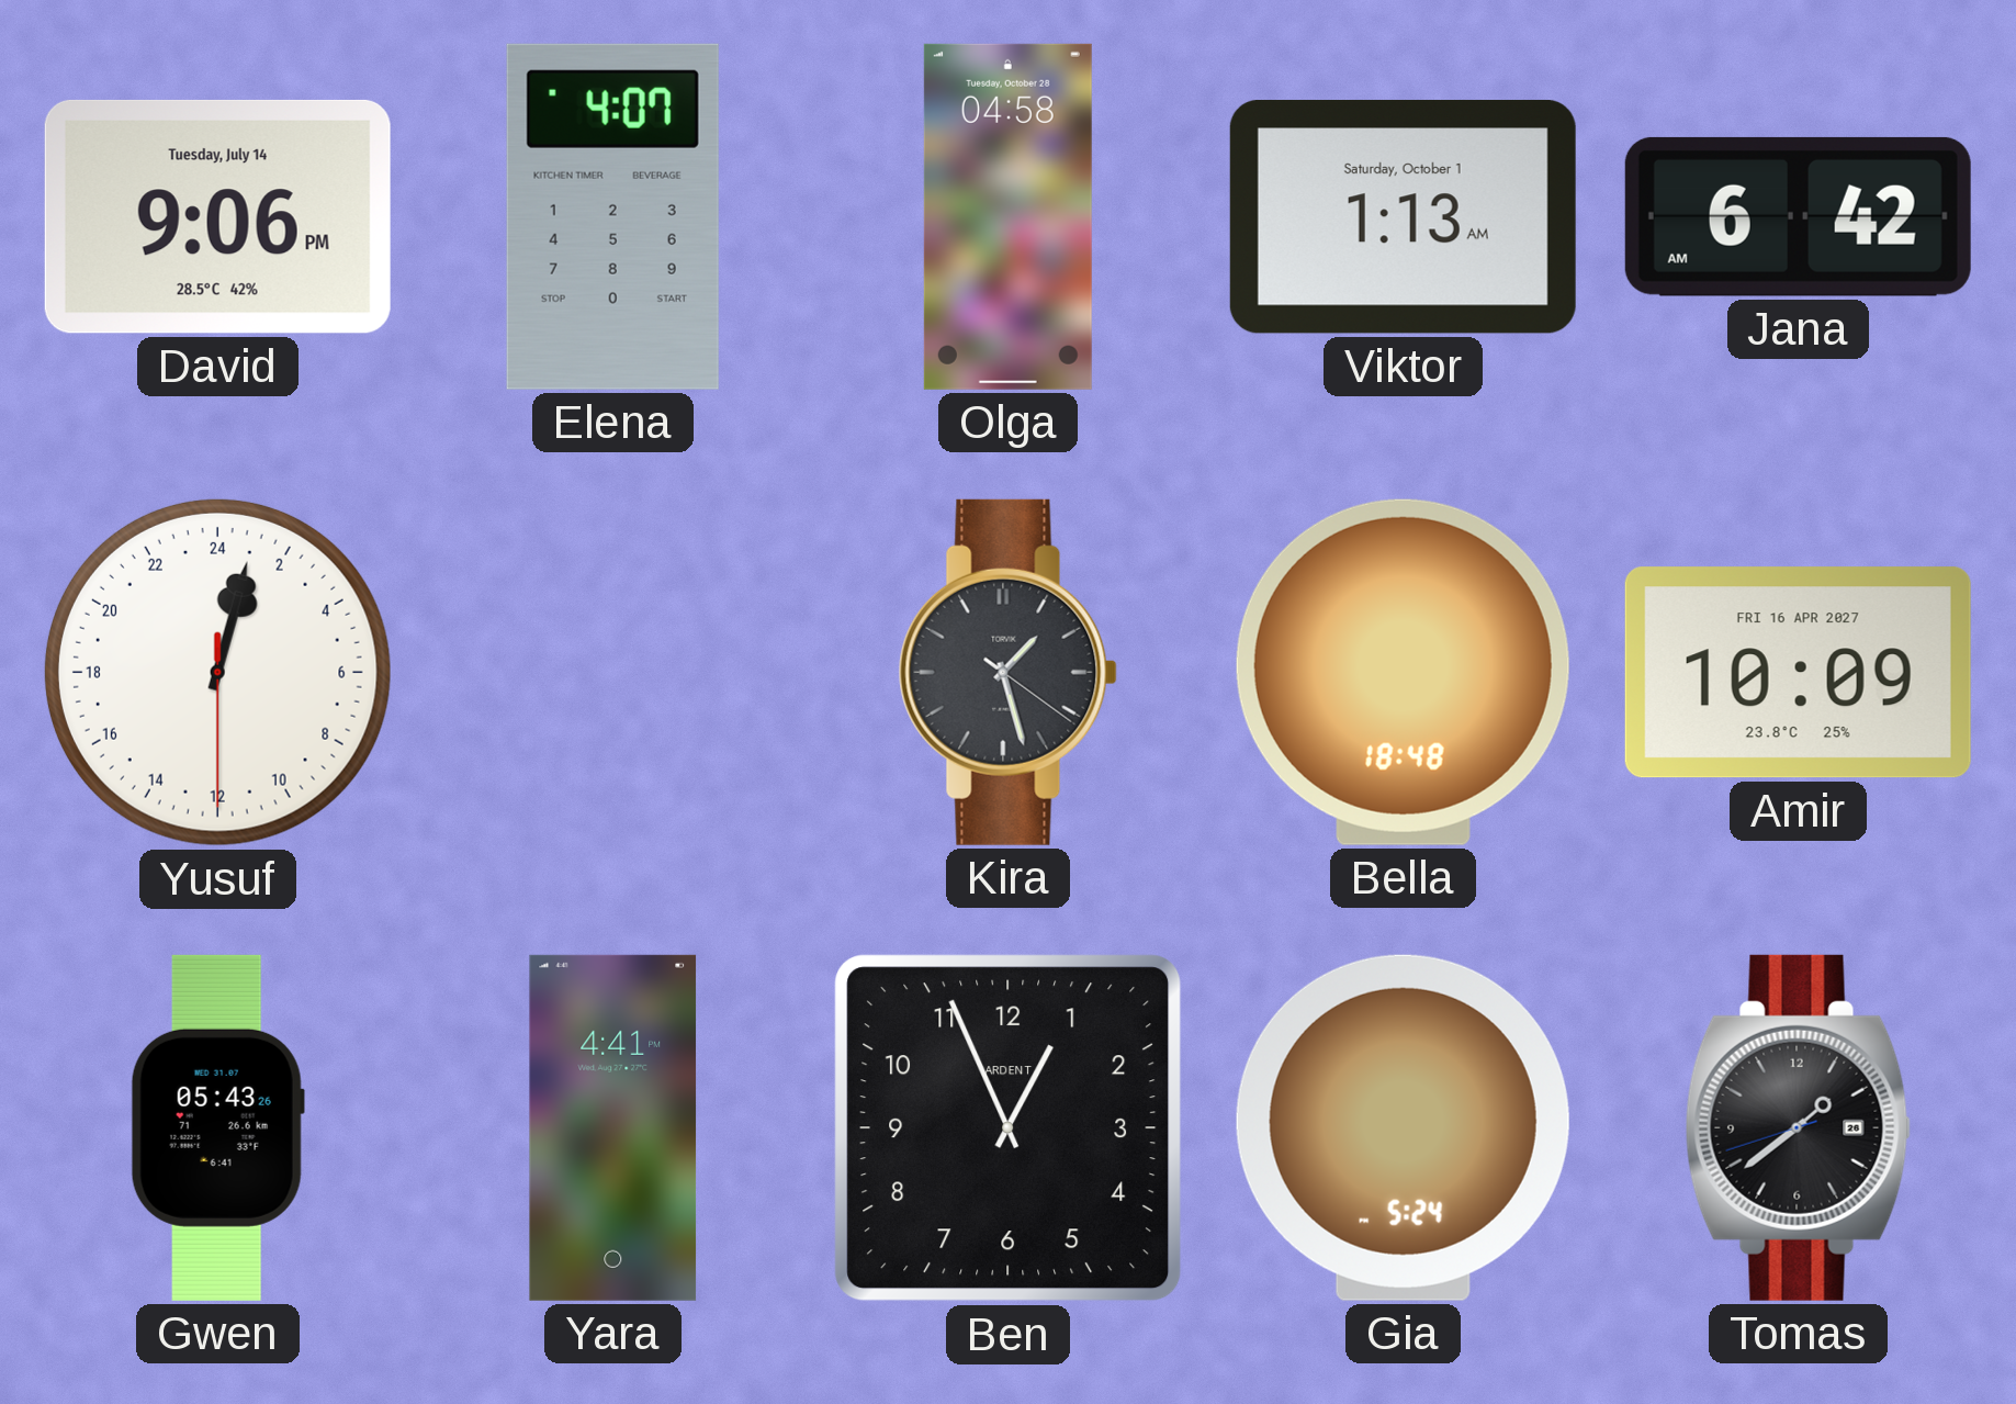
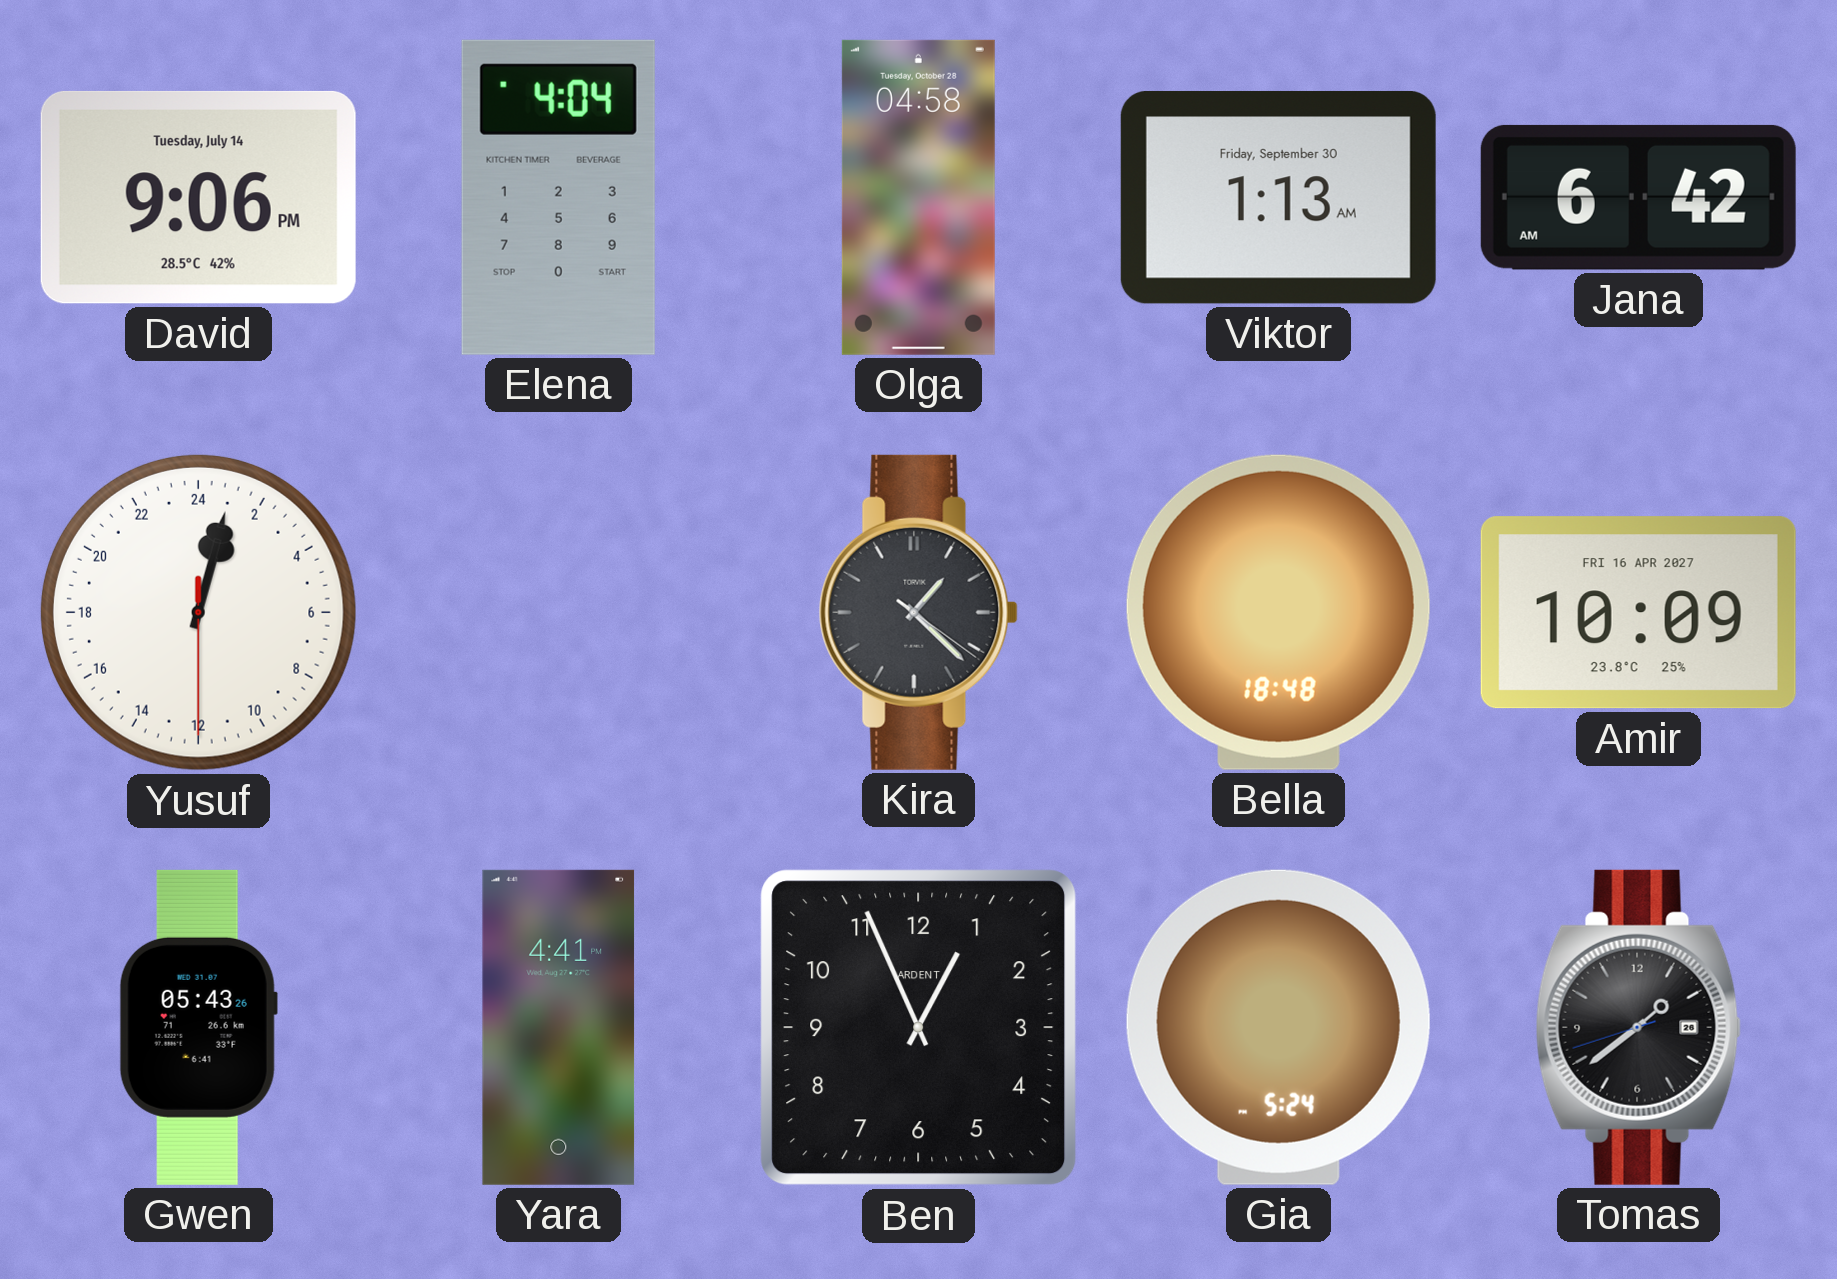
Elena: 4:07 -> 4:04
Viktor date: Saturday, October 1 -> Friday, September 30
Kira: 1:27 -> 1:22
